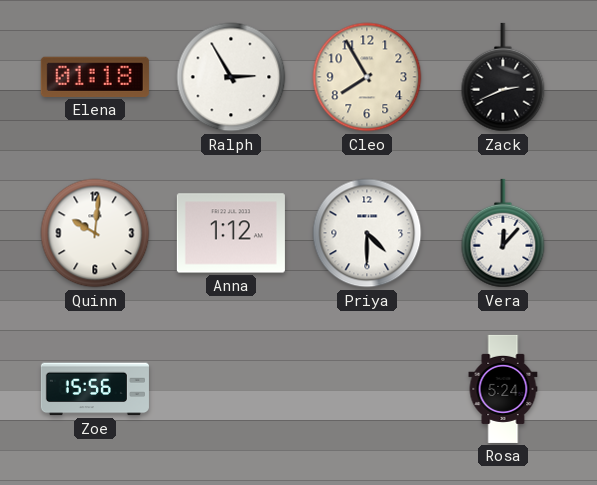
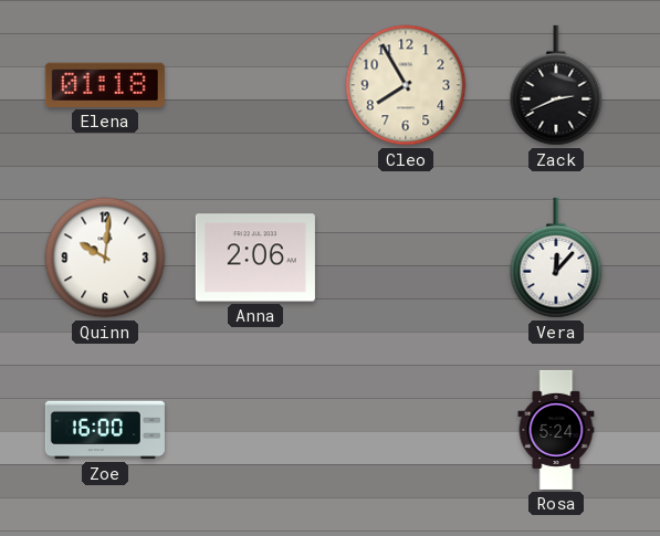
Ralph: 2:55 -> none
Anna: 1:12 -> 2:06
Priya: 4:30 -> none
Zoe: 15:56 -> 16:00
